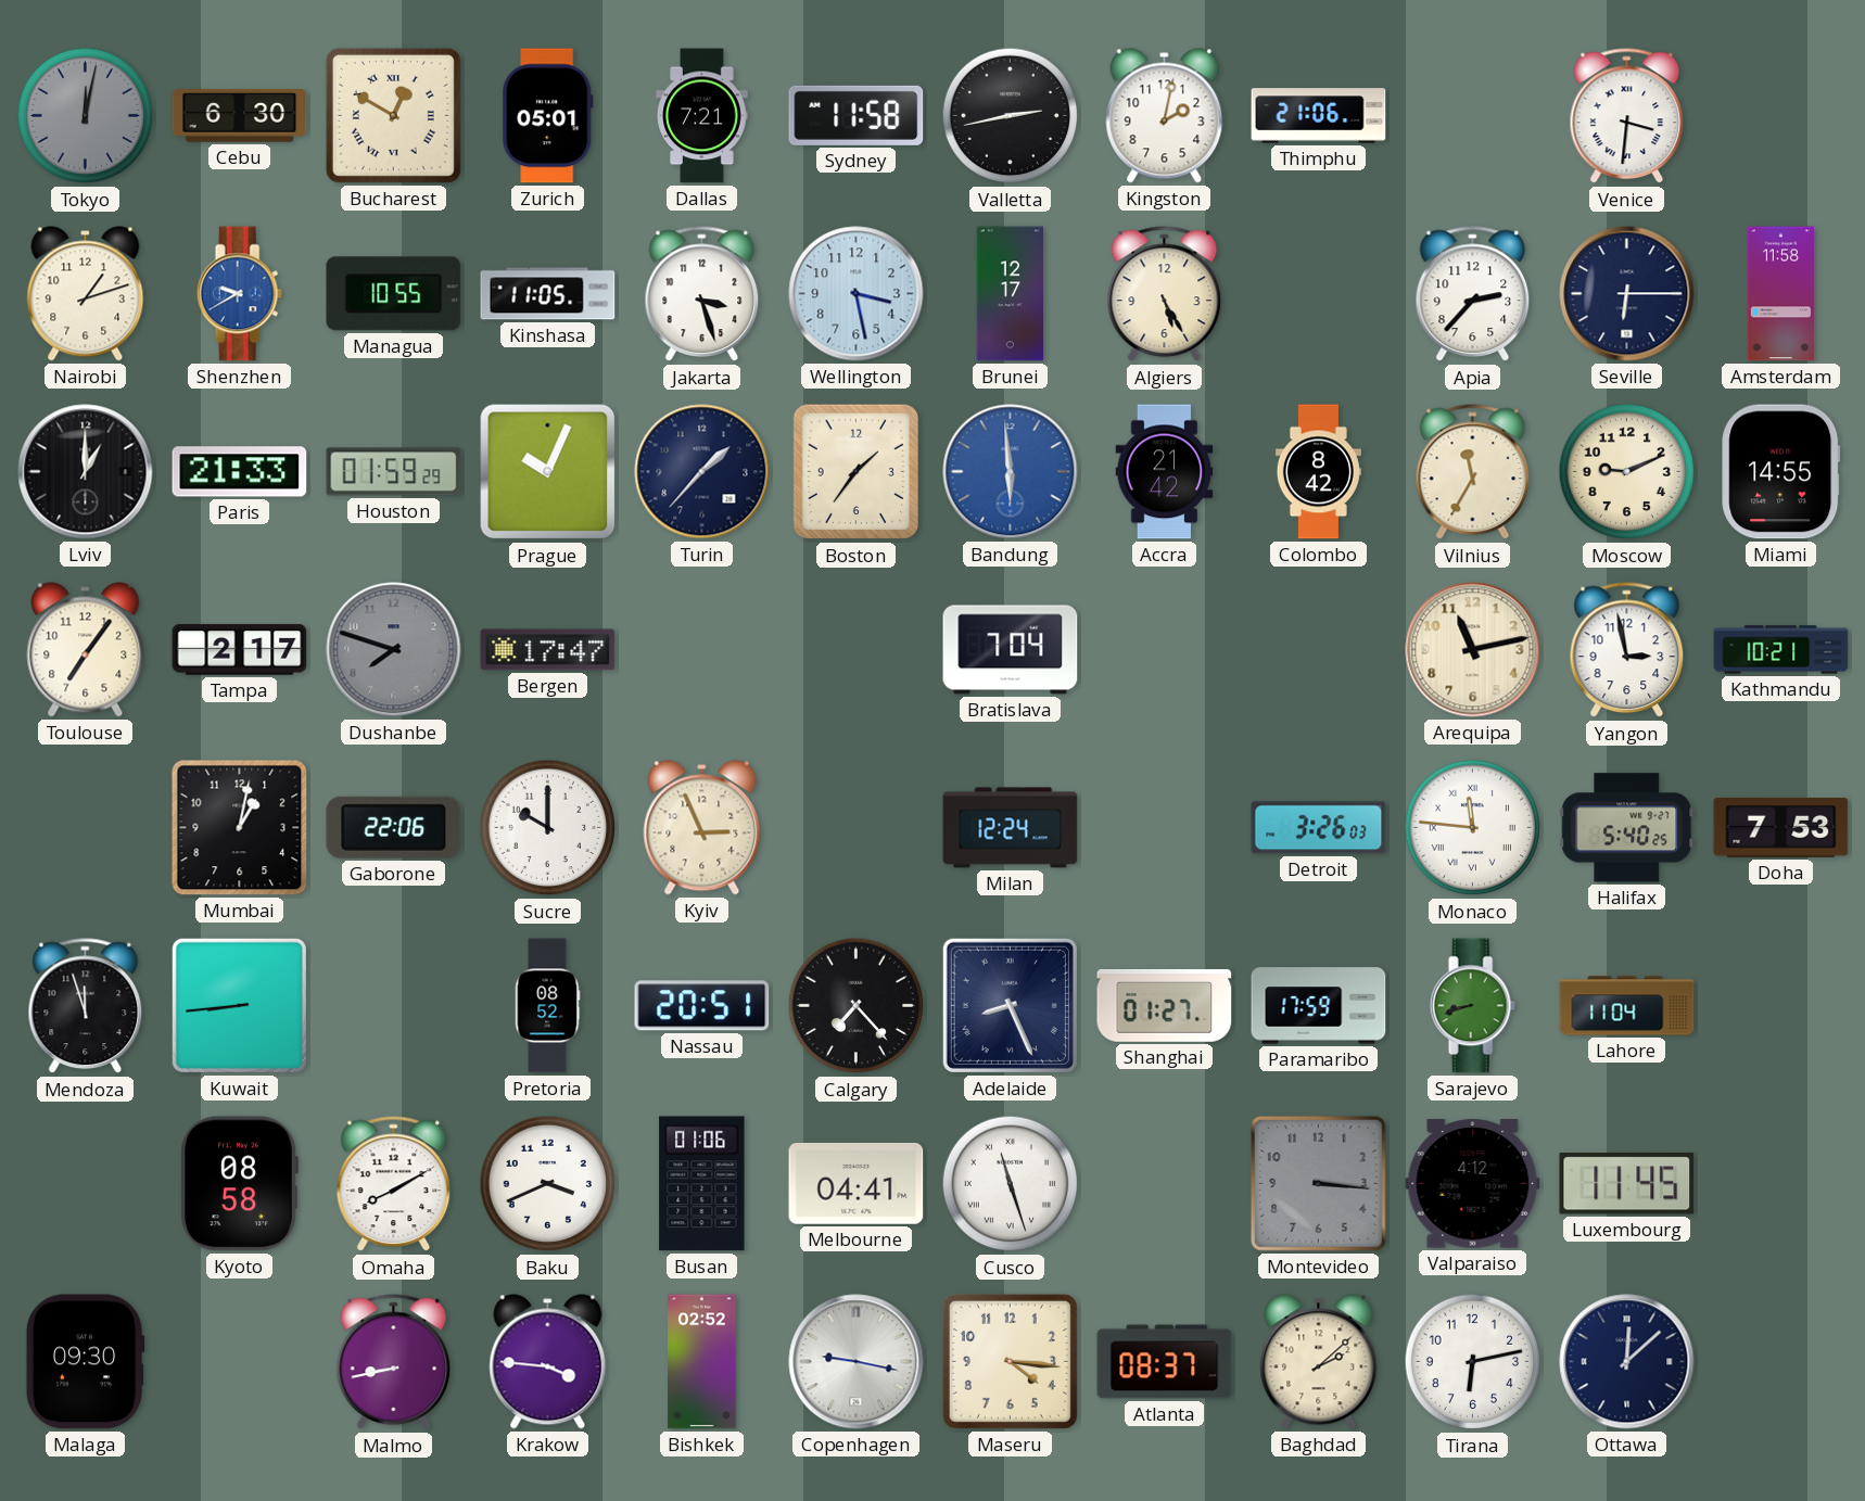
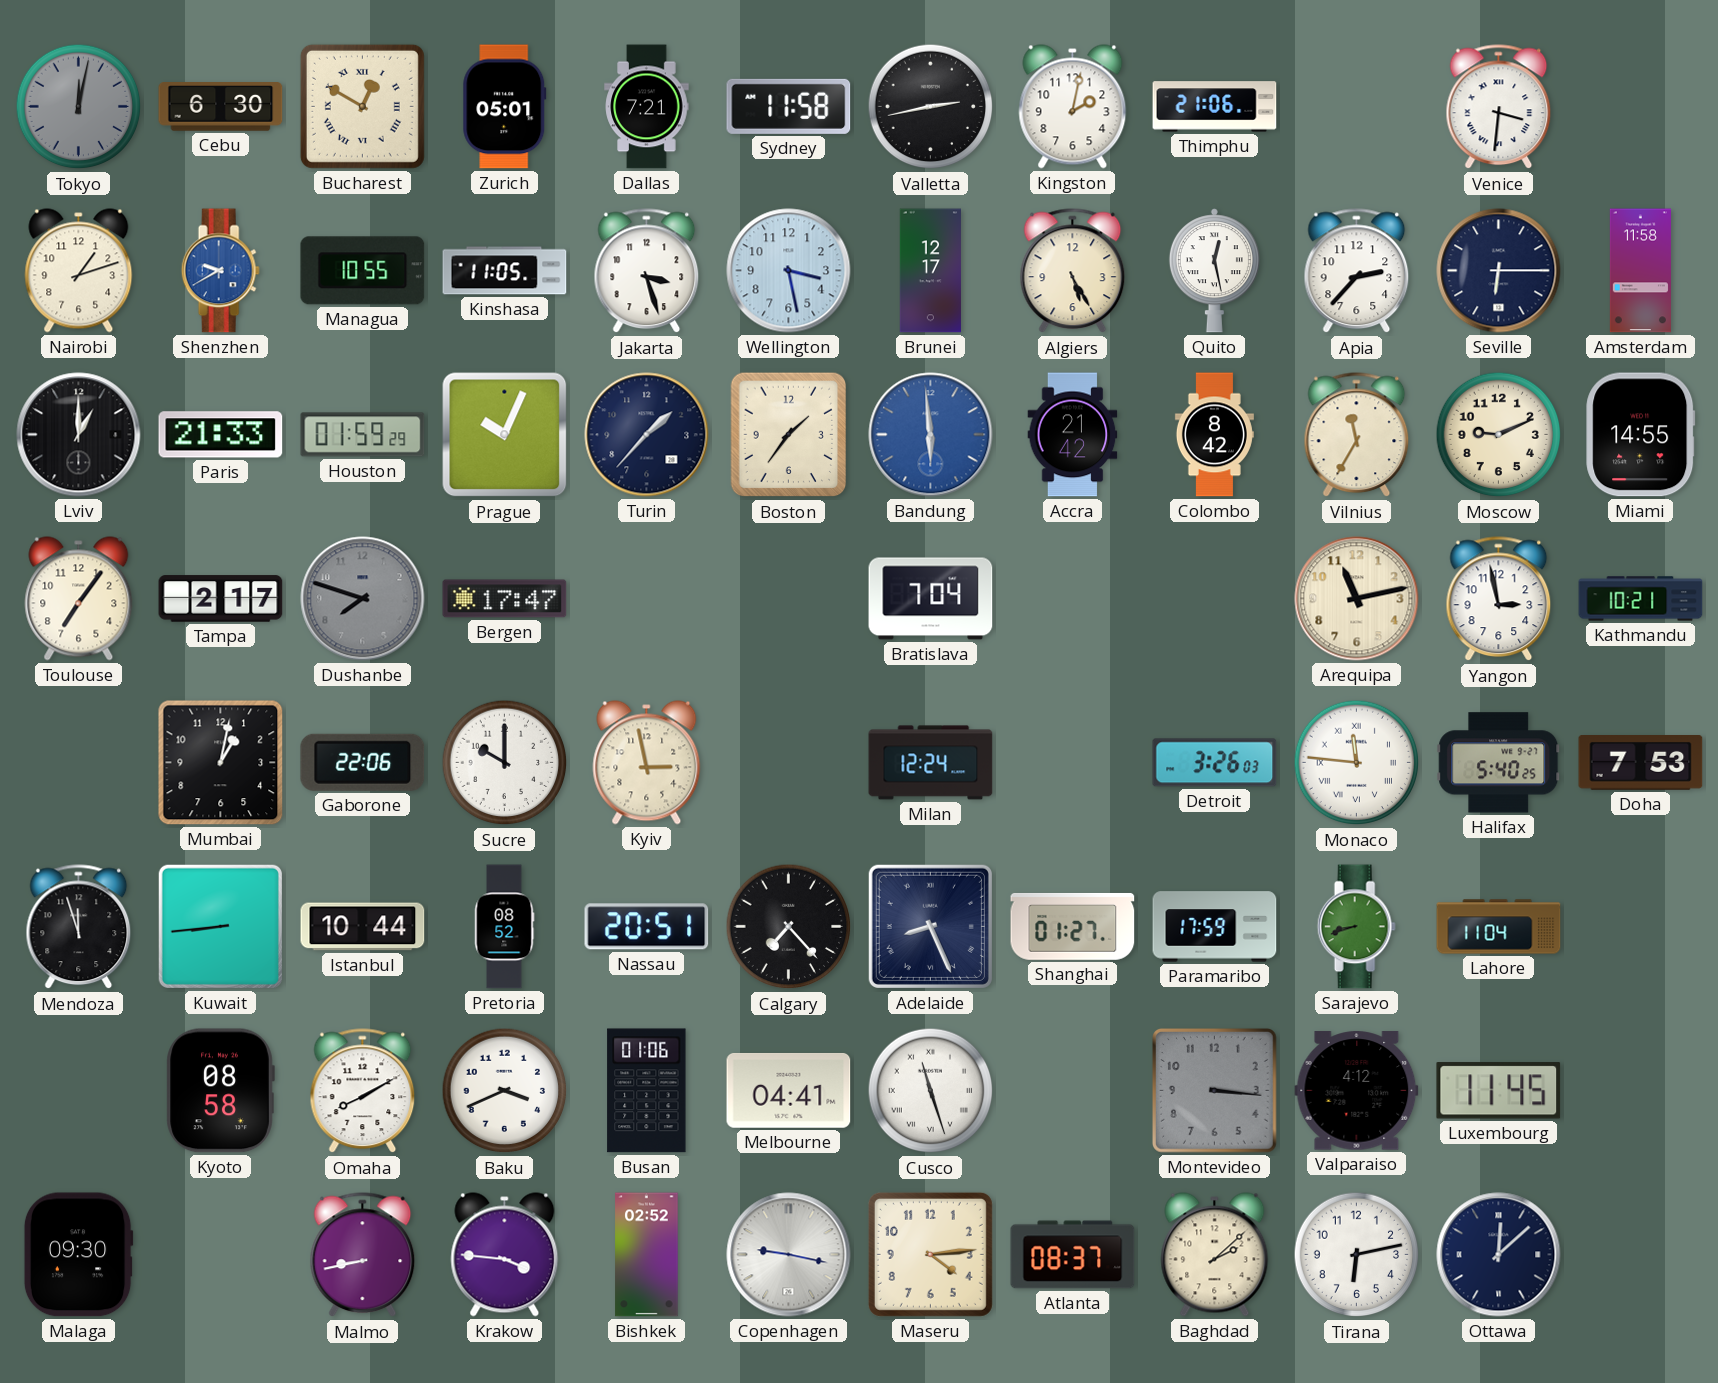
Quito: none -> 12:28
Kyiv: 2:56 -> 2:58
Istanbul: none -> 10:44
Maseru: 4:16 -> 4:14
